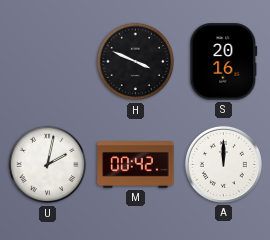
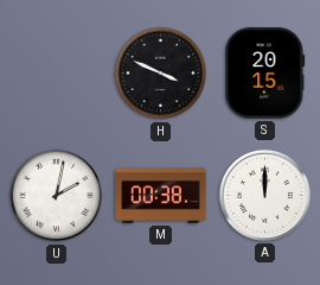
S: 20:16 -> 20:15
M: 00:42 -> 00:38
